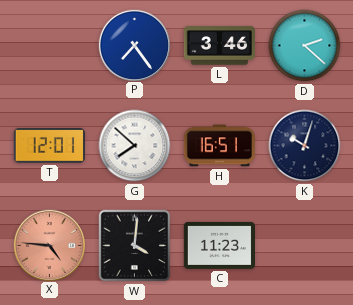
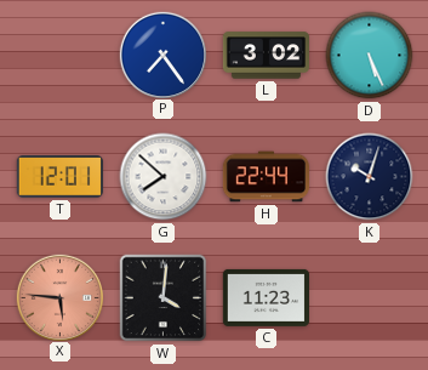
L: 3:46 -> 3:02
D: 2:22 -> 5:26
H: 16:51 -> 22:44
X: 4:46 -> 5:46
